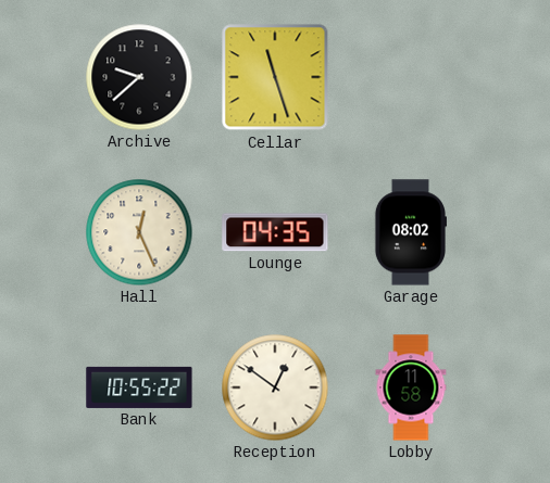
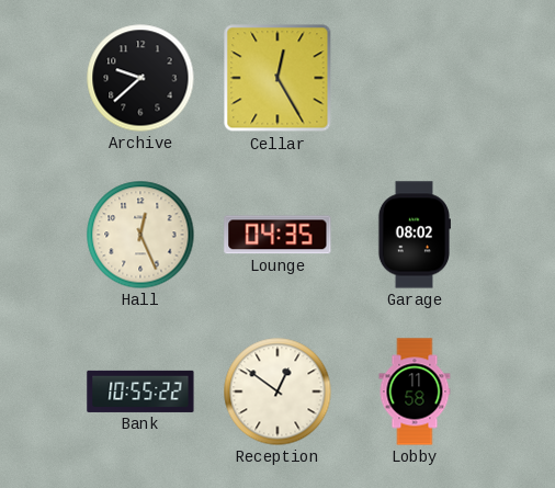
Cellar: 11:27 -> 12:25
